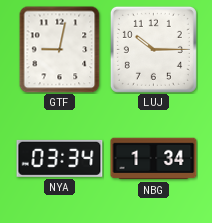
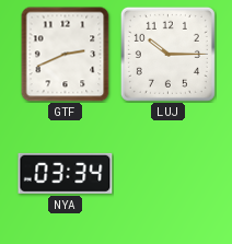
GTF: 9:02 -> 2:41
NBG: 1:34 -> none
